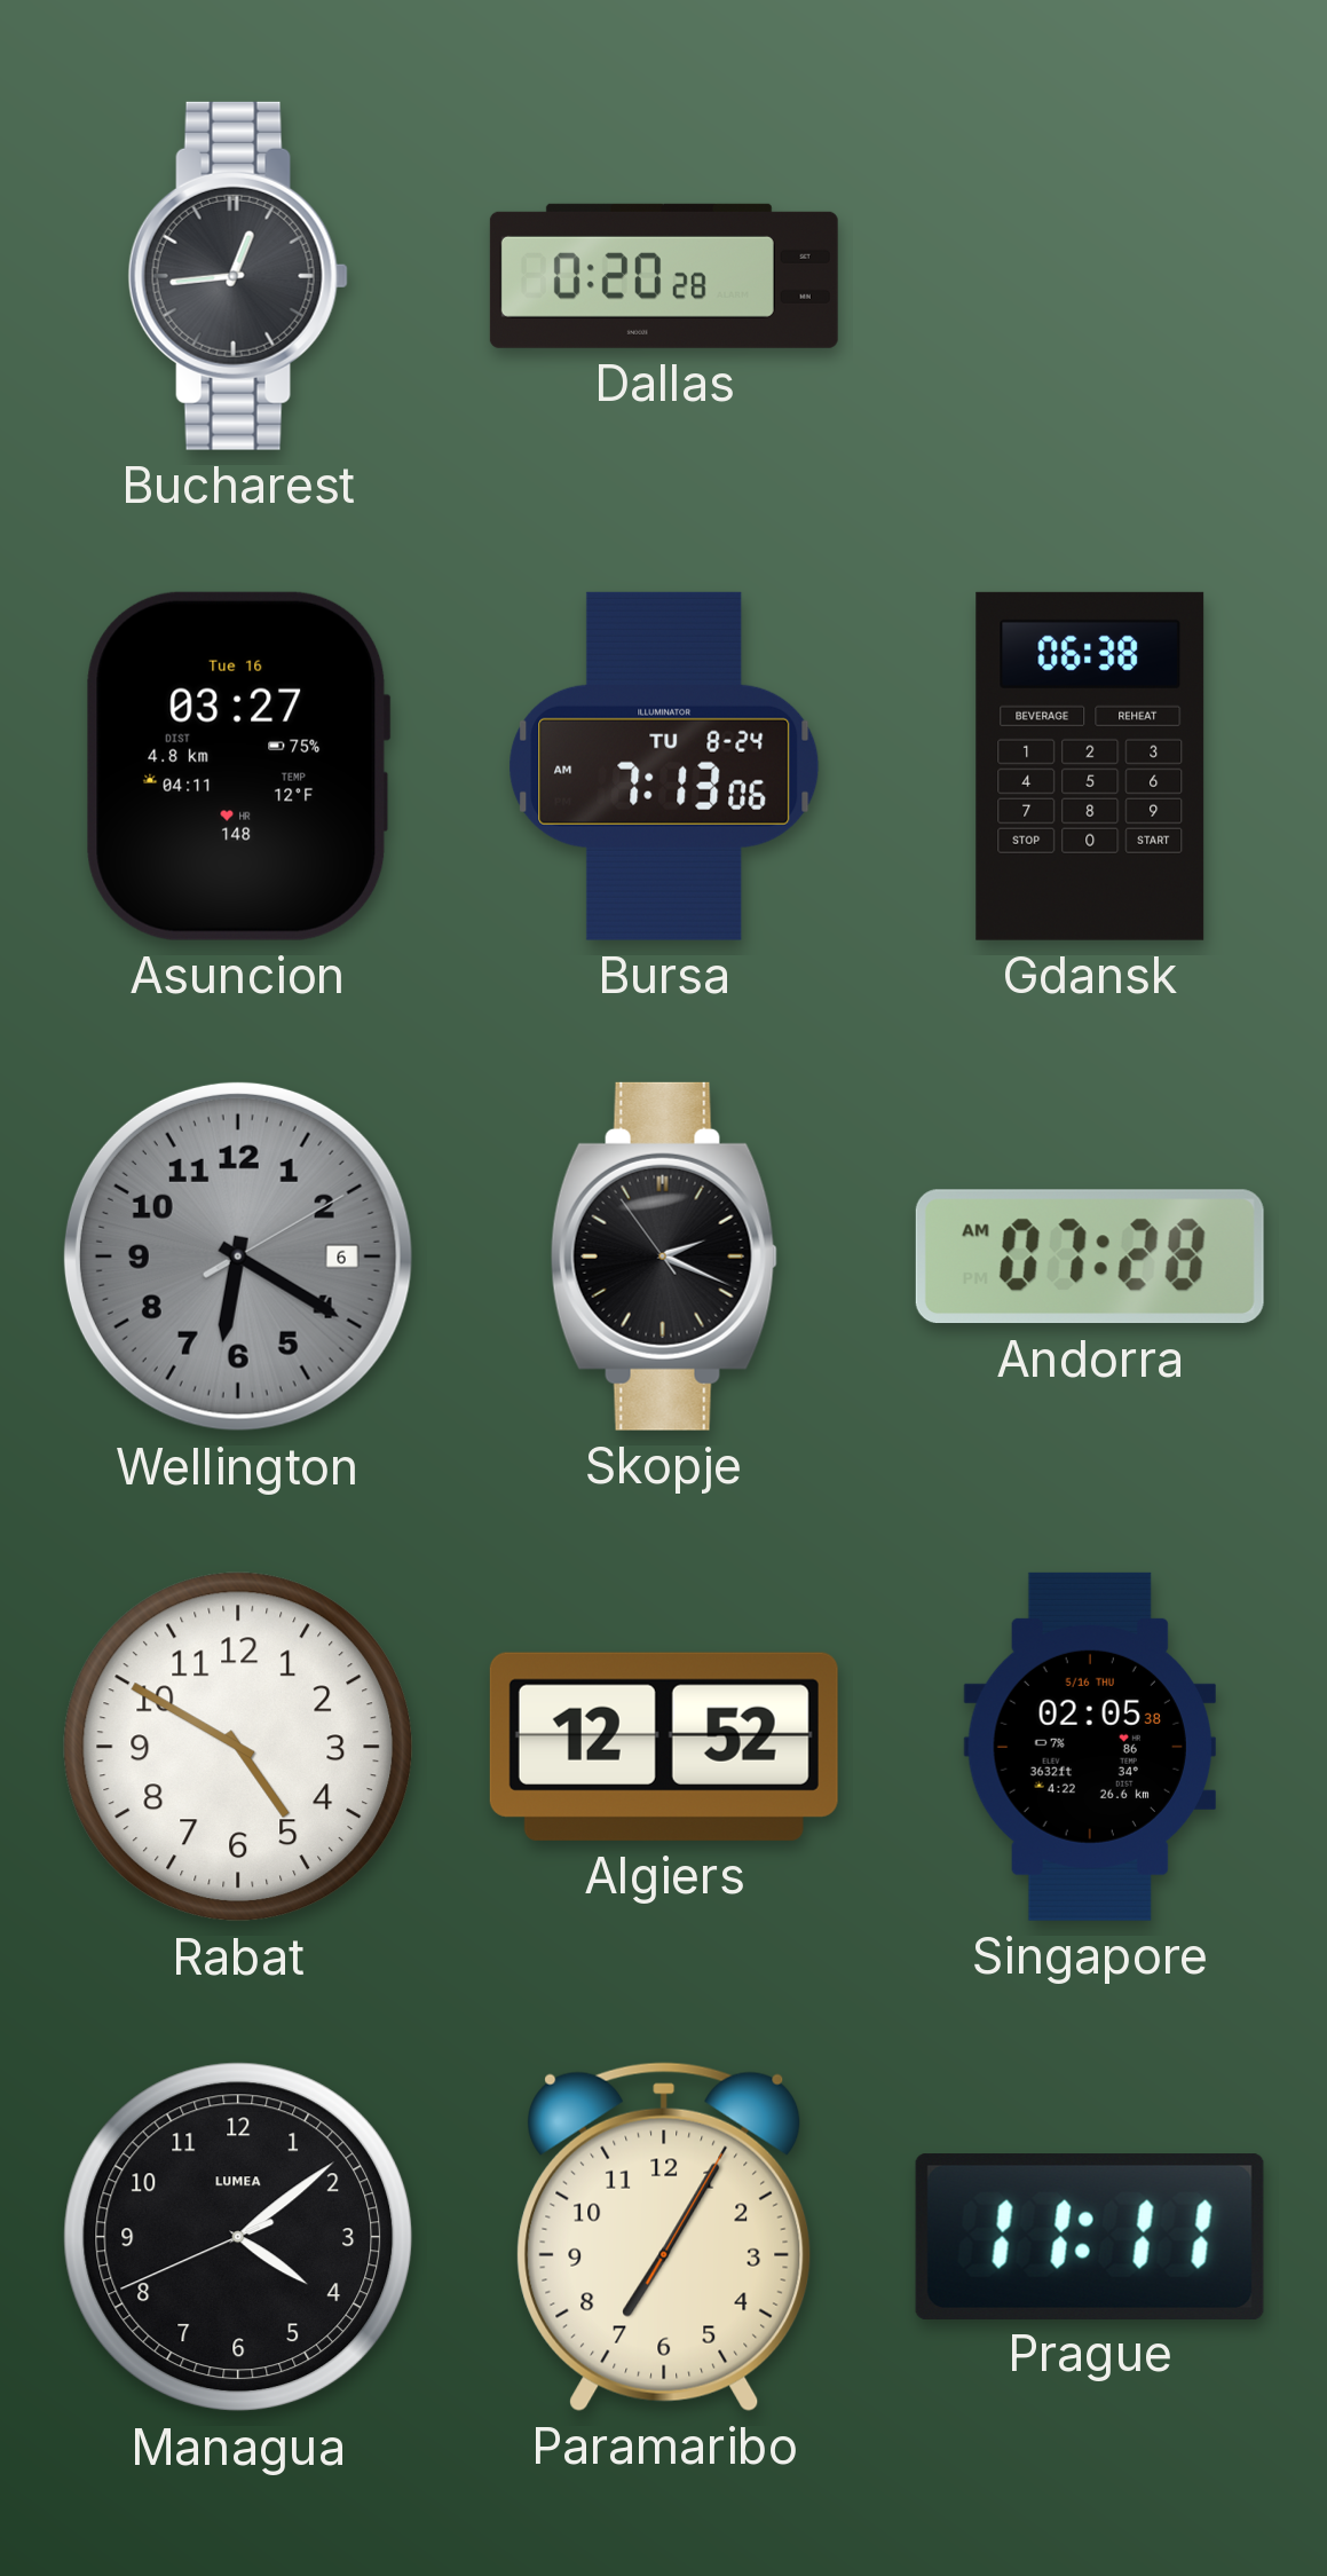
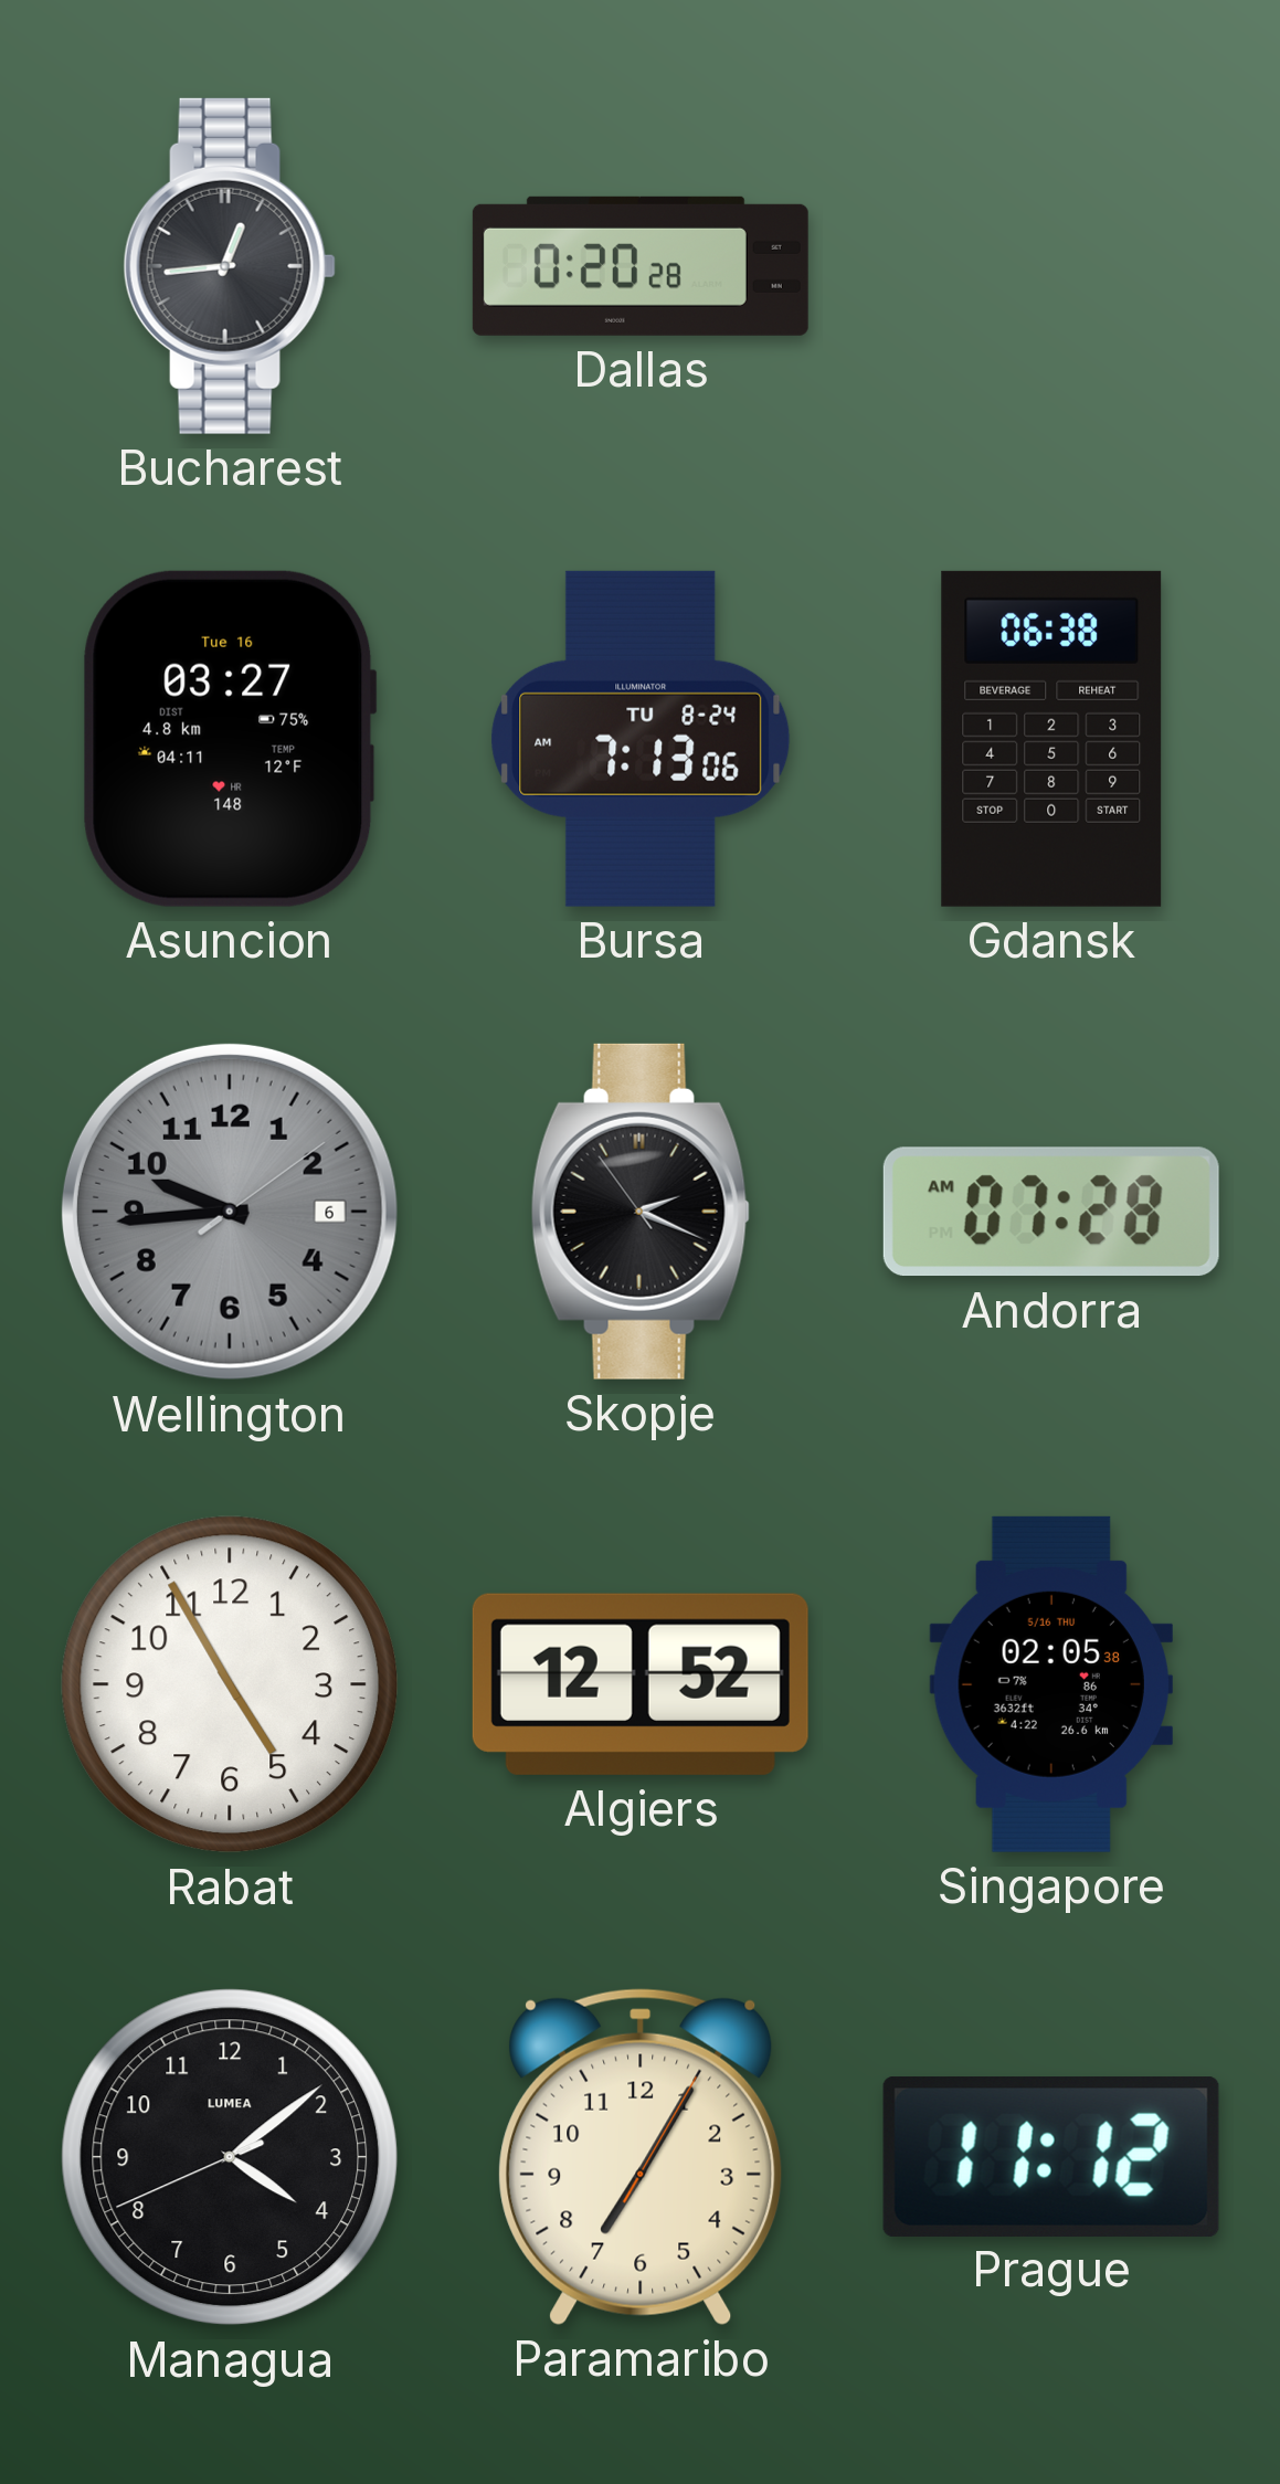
Wellington: 6:20 -> 9:44
Rabat: 4:50 -> 4:55
Prague: 11:11 -> 11:12
